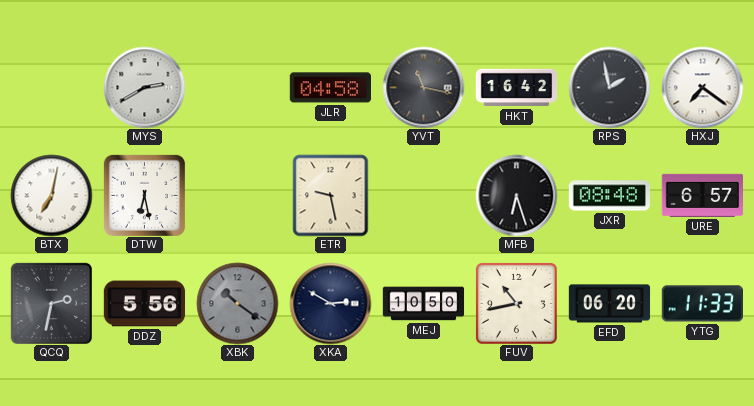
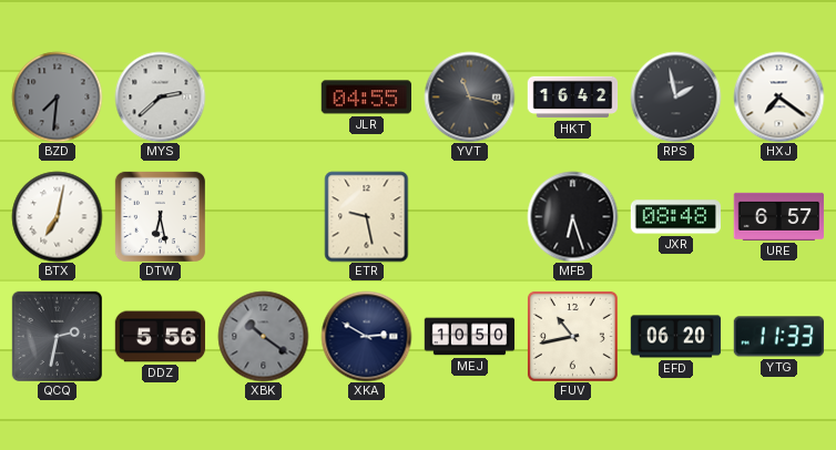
BZD: none -> 7:31
MYS: 2:40 -> 2:38
JLR: 04:58 -> 04:55
